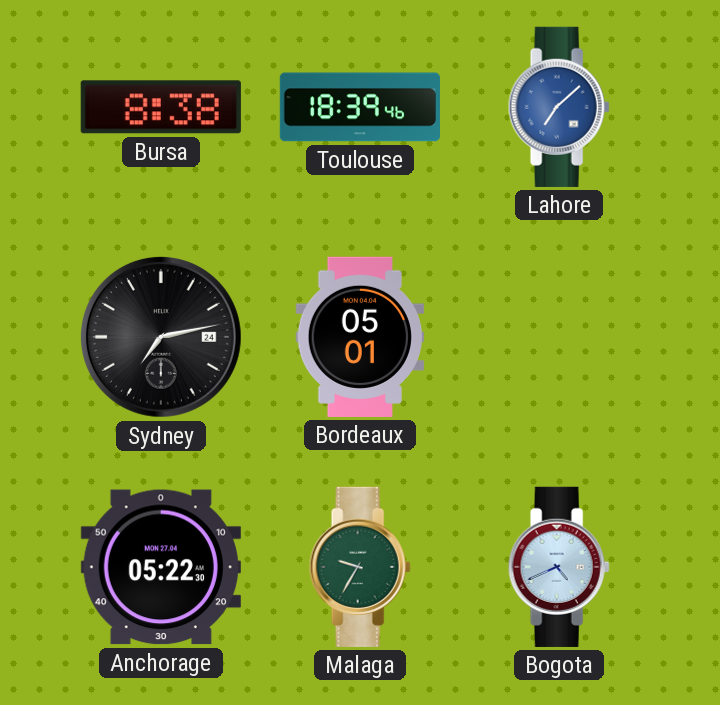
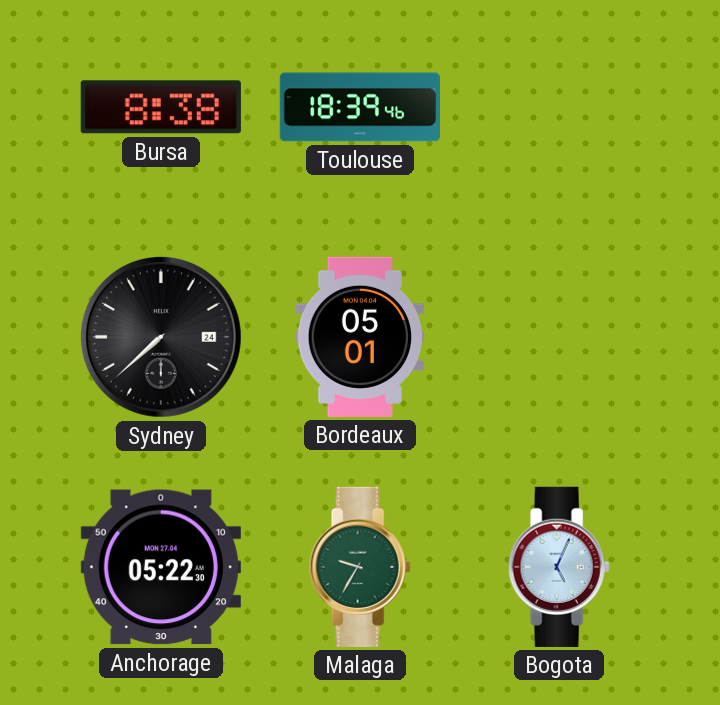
Lahore: 7:08 -> none
Sydney: 7:13 -> 7:38
Bogota: 4:41 -> 5:04
